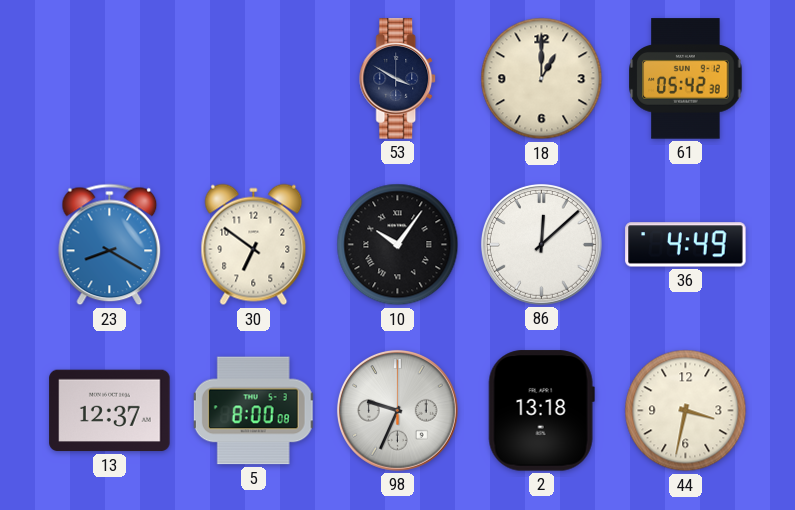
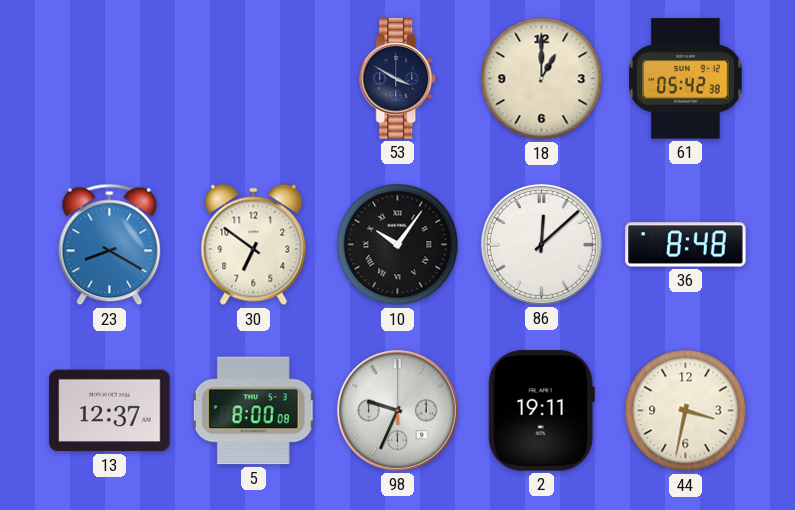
36: 4:49 -> 8:48
2: 13:18 -> 19:11
